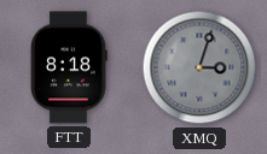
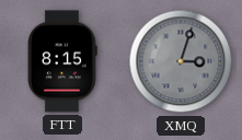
FTT: 8:18 -> 8:15
